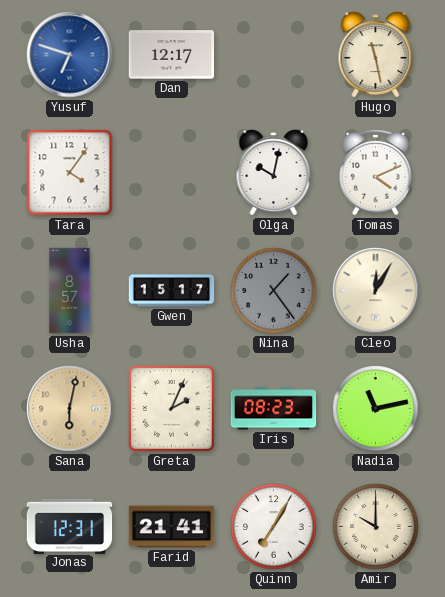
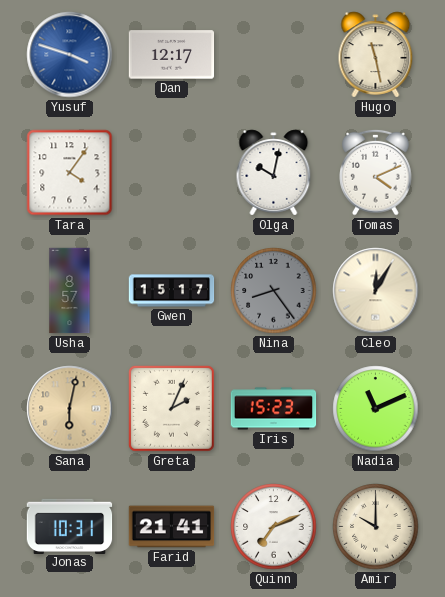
Yusuf: 6:48 -> 3:48
Nina: 1:24 -> 8:24
Iris: 08:23 -> 15:23
Nadia: 11:13 -> 11:11
Jonas: 12:31 -> 10:31
Quinn: 7:05 -> 7:11
